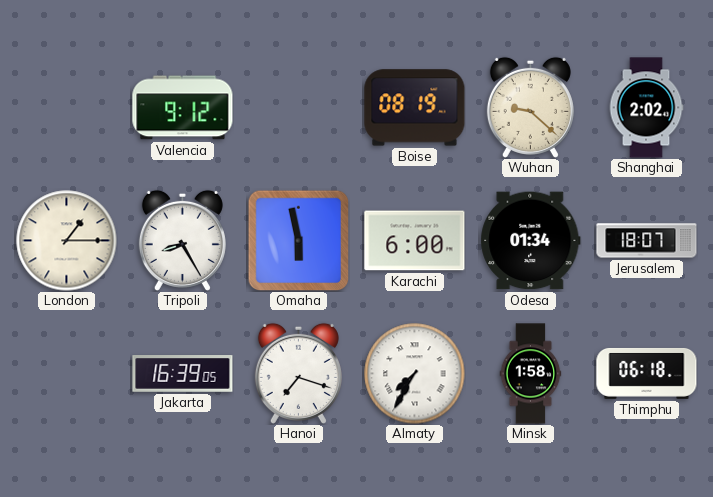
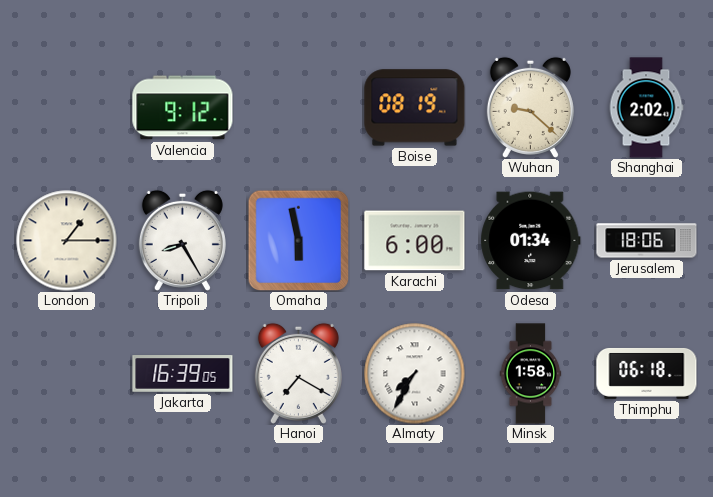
Jerusalem: 18:07 -> 18:06
Hanoi: 7:18 -> 7:20
